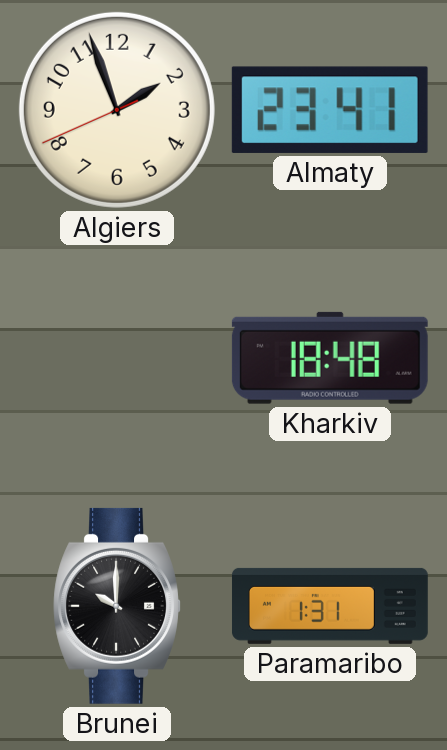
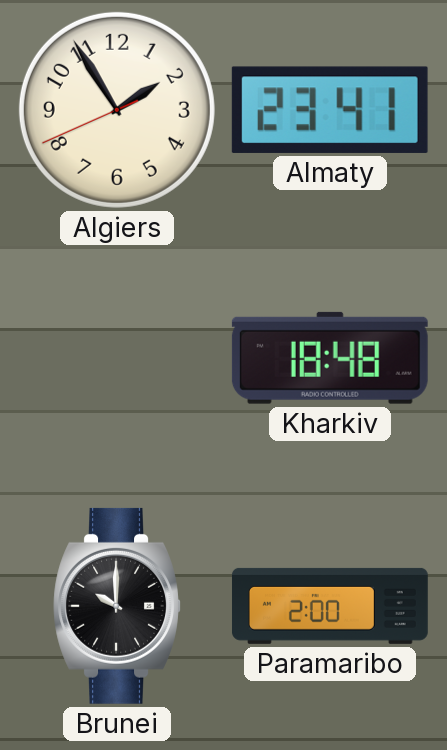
Algiers: 1:56 -> 1:54
Paramaribo: 1:31 -> 2:00
